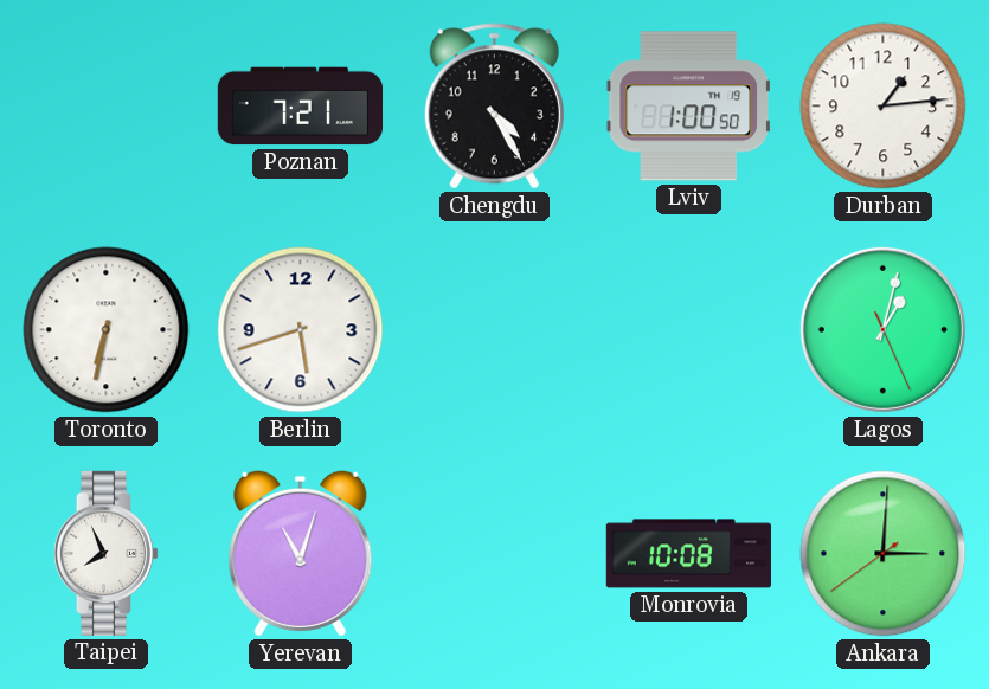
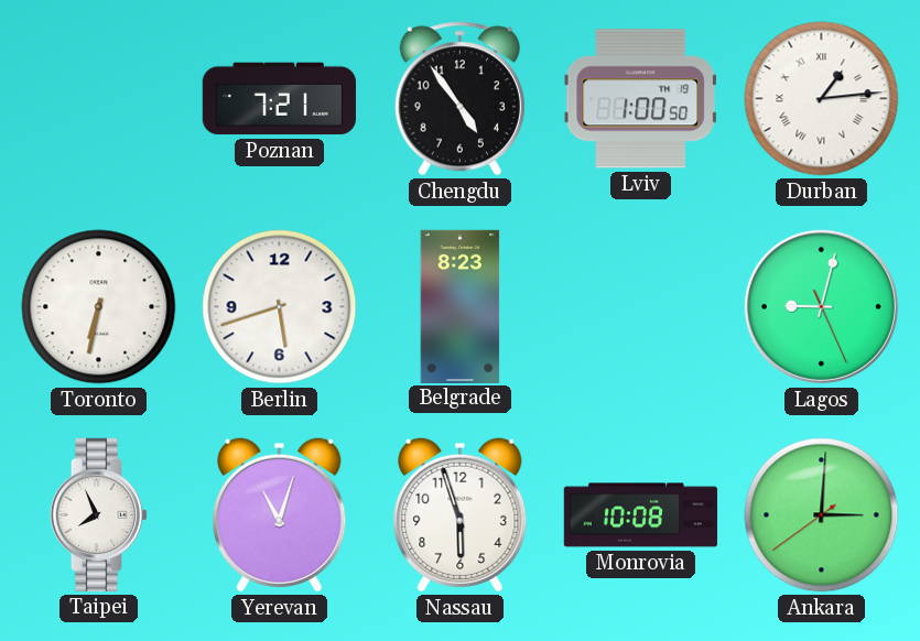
Chengdu: 4:25 -> 4:54
Durban numerals: Arabic -> Roman
Belgrade: none -> 8:23
Lagos: 1:02 -> 9:02
Nassau: none -> 5:57
